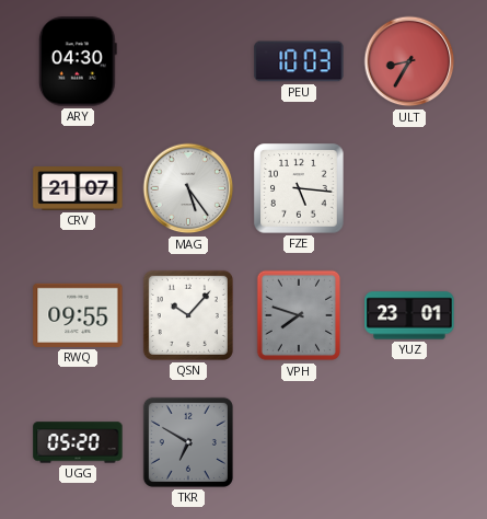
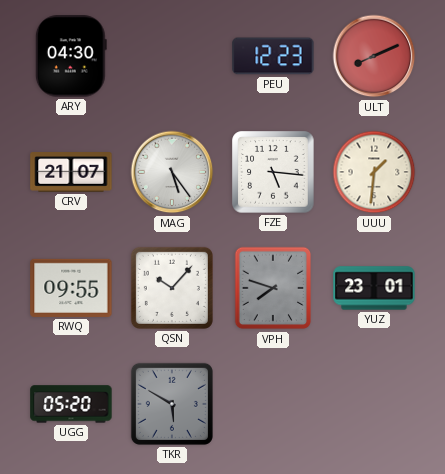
PEU: 10:03 -> 12:23
ULT: 8:35 -> 8:11
UUU: none -> 1:31
TKR: 6:50 -> 5:50
